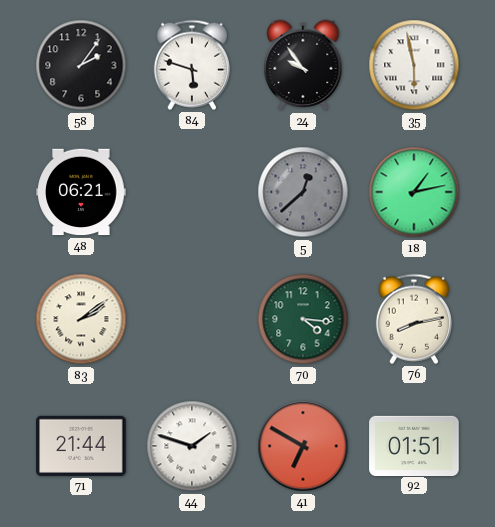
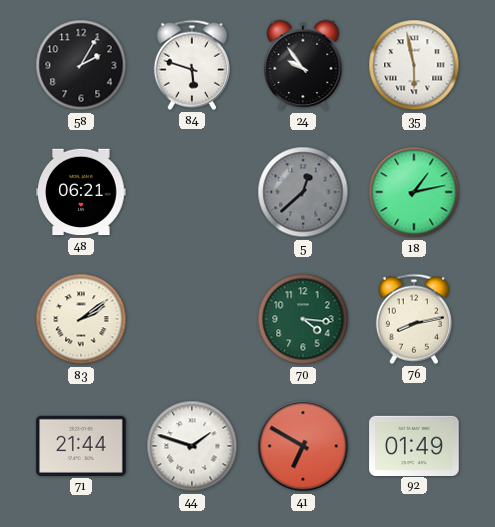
58: 2:06 -> 2:05
92: 01:51 -> 01:49
